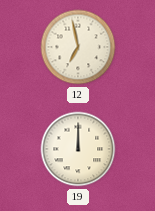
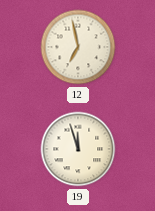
19: 12:00 -> 11:57
